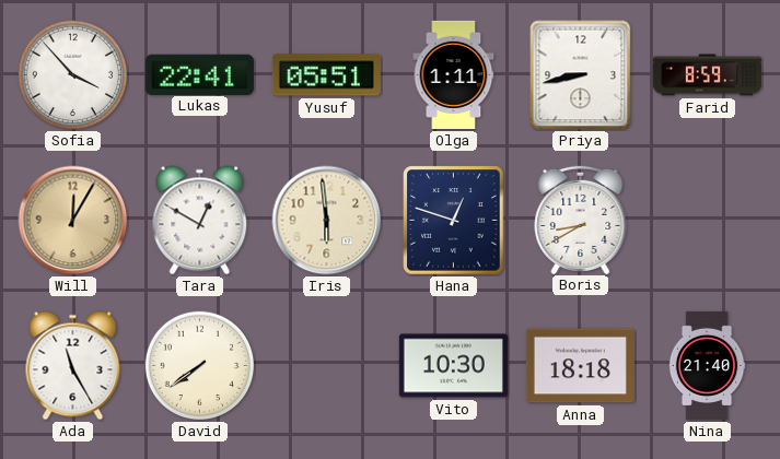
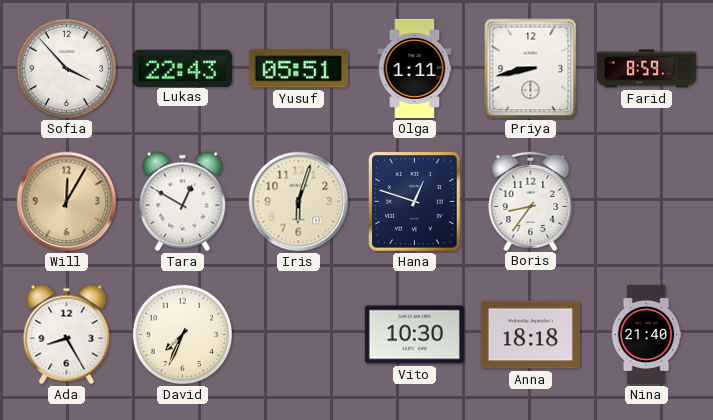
Lukas: 22:41 -> 22:43
Iris: 5:59 -> 6:03
Boris: 8:40 -> 8:36
Ada: 11:25 -> 8:25
David: 7:39 -> 7:34
